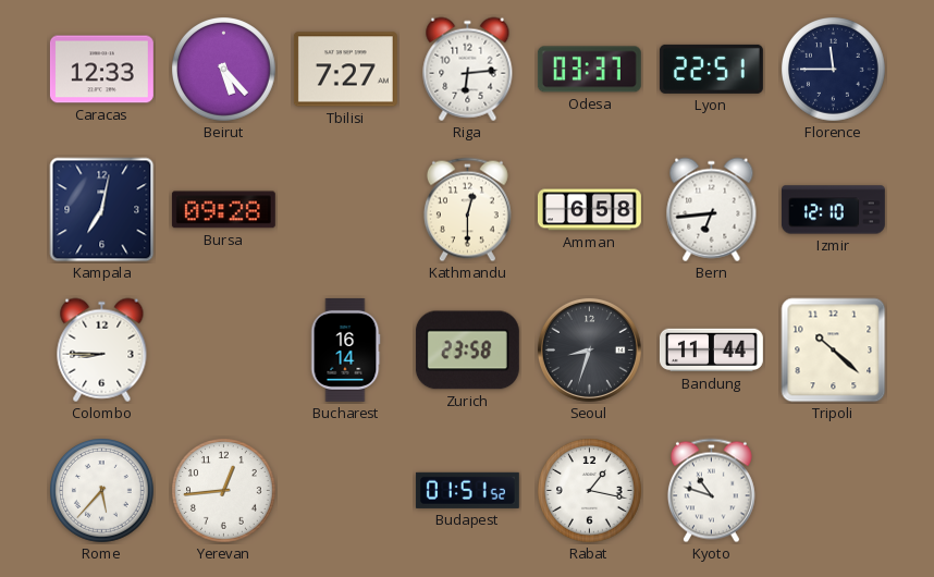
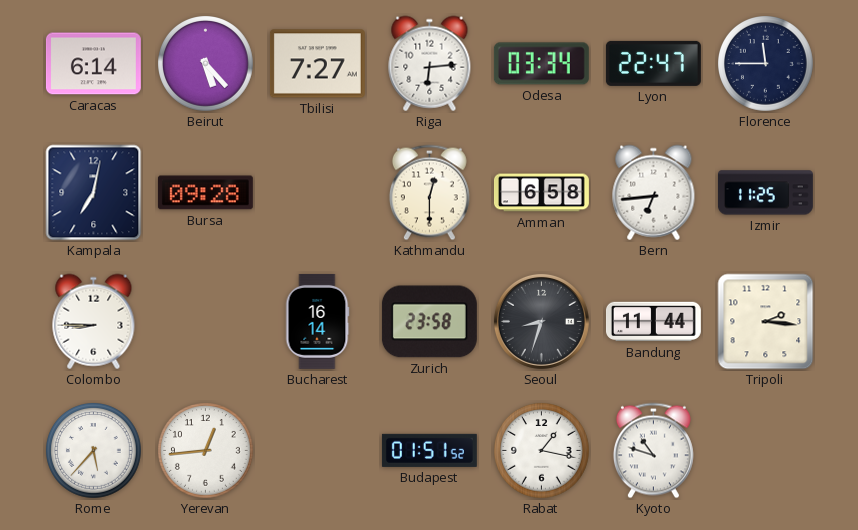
Caracas: 12:33 -> 6:14
Odesa: 03:37 -> 03:34
Lyon: 22:51 -> 22:47
Izmir: 12:10 -> 11:25
Tripoli: 10:22 -> 2:16
